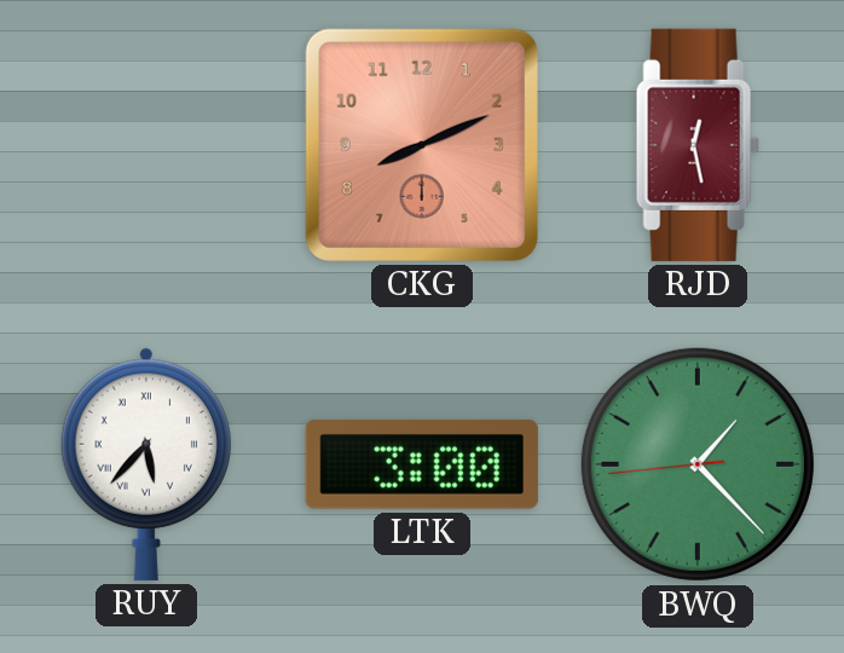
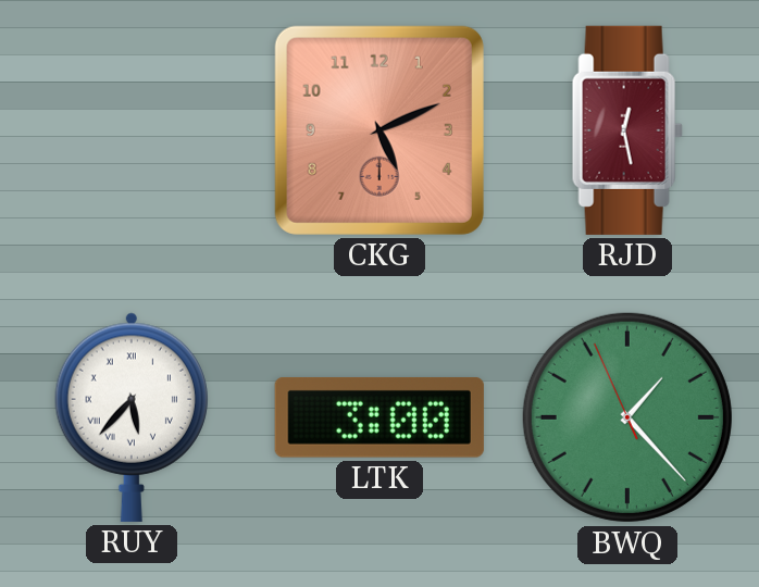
CKG: 8:11 -> 5:11
BWQ: 1:22:44 -> 1:22:56
